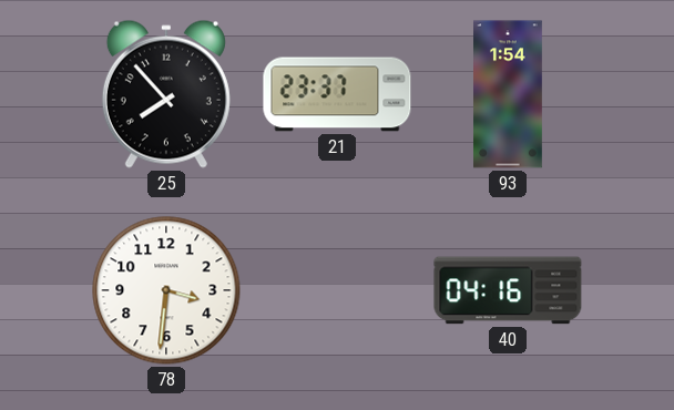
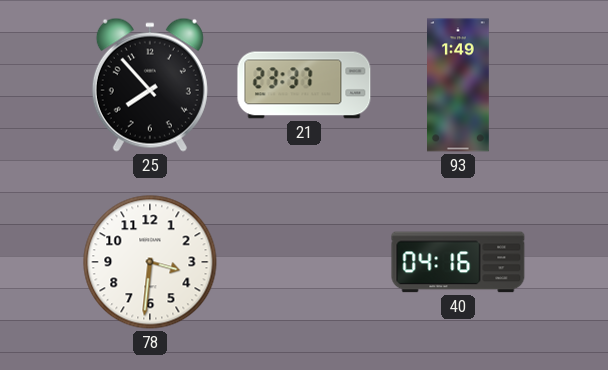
93: 1:54 -> 1:49
